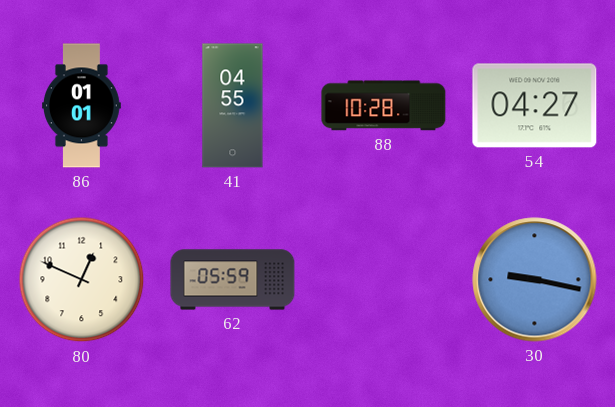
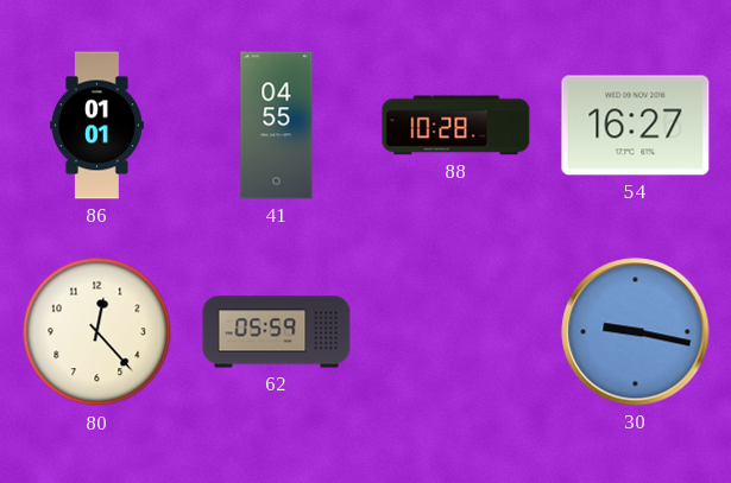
54: 04:27 -> 16:27
80: 12:49 -> 12:23
